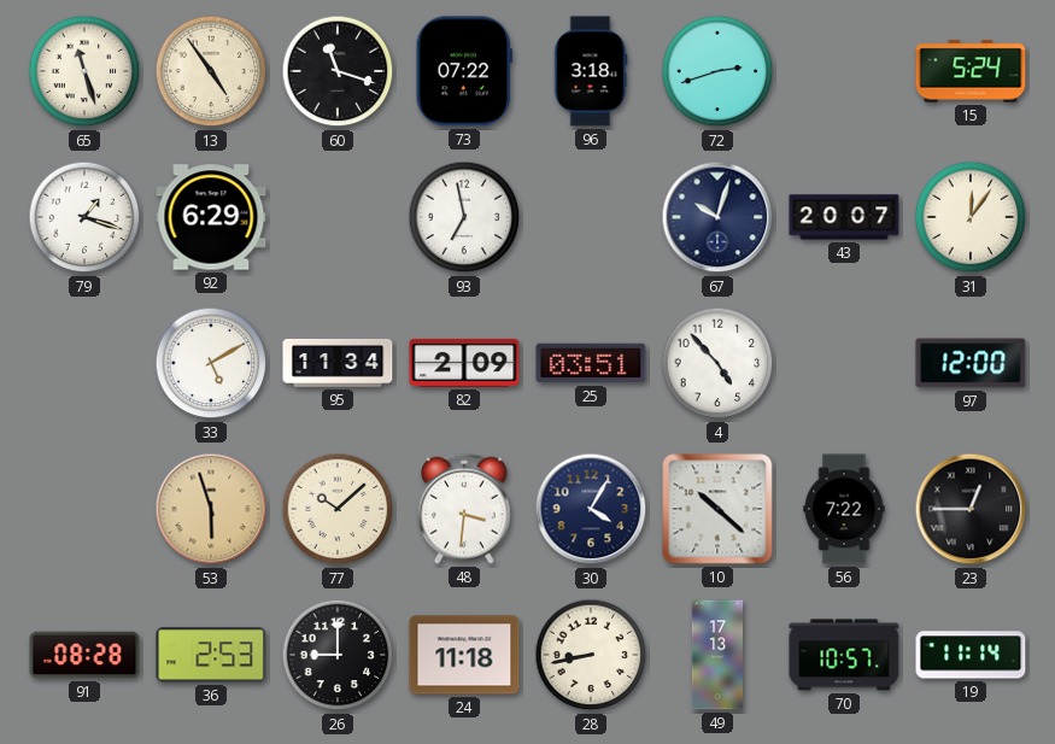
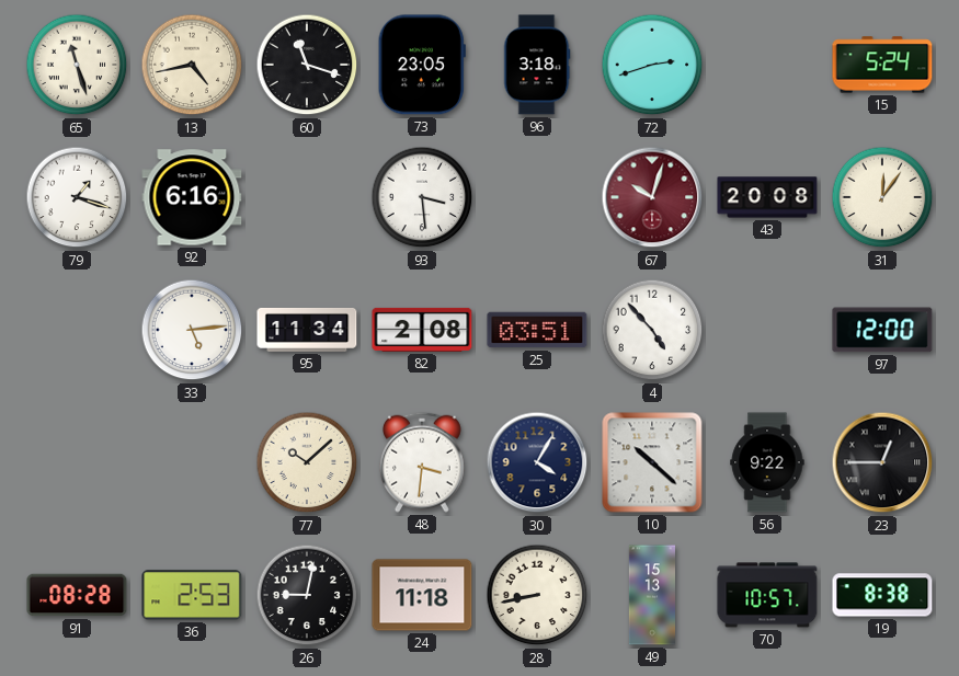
13: 4:54 -> 4:43
73: 07:22 -> 23:05
92: 6:29 -> 6:16
93: 6:58 -> 3:29
67 dial: navy -> burgundy
43: 20:07 -> 20:08
33: 5:10 -> 5:14
82: 2:09 -> 2:08
53: 5:57 -> none
56: 7:22 -> 9:22
26: 9:00 -> 9:02
49: 17:13 -> 15:13
19: 11:14 -> 8:38
